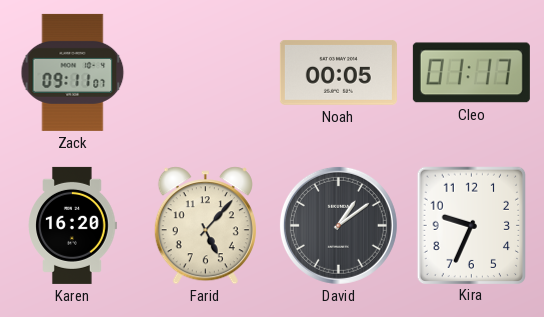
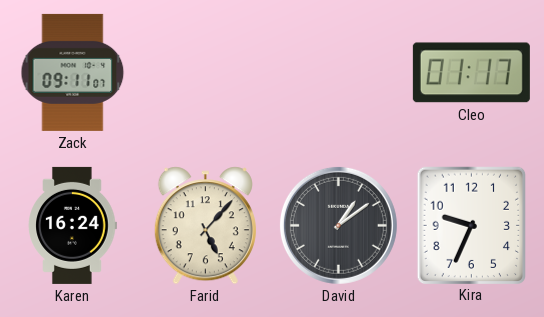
Noah: 00:05 -> none
Karen: 16:20 -> 16:24
